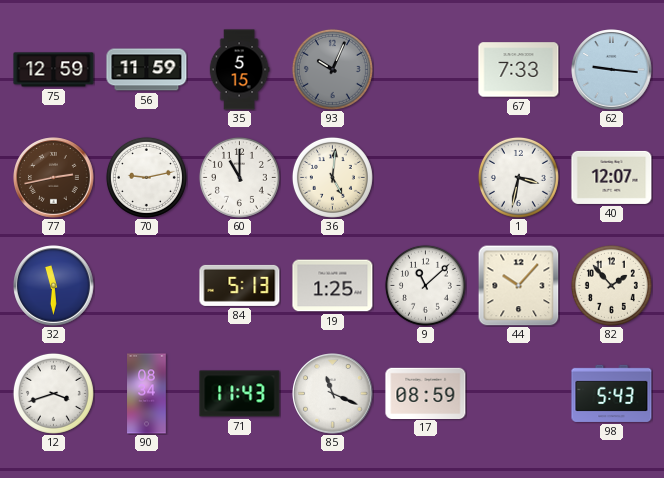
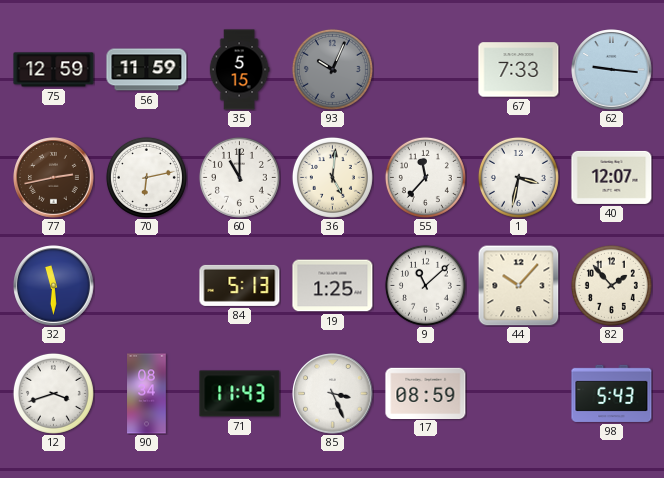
70: 9:13 -> 6:13
55: none -> 11:37
85: 11:19 -> 3:26
